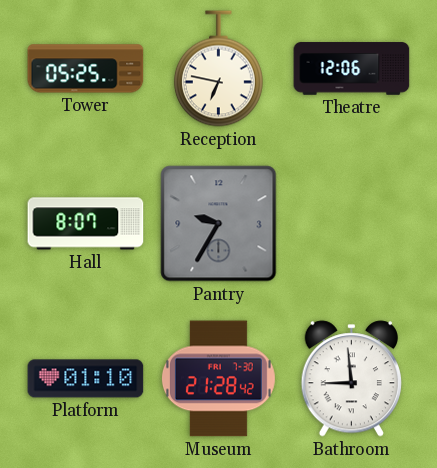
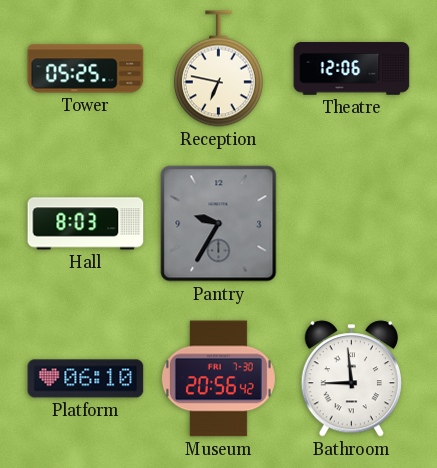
Hall: 8:07 -> 8:03
Platform: 01:10 -> 06:10
Museum: 21:28 -> 20:56
